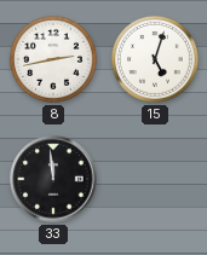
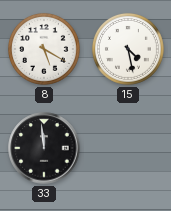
8: 2:43 -> 5:20
15: 5:03 -> 4:28
